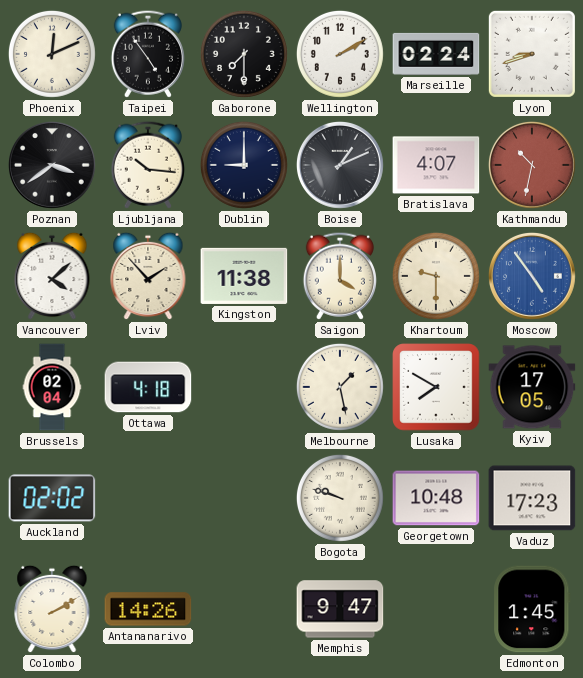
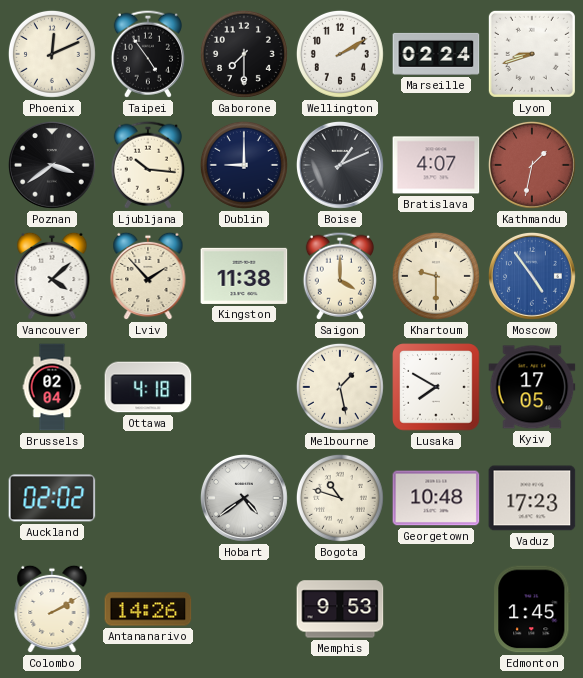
Kathmandu: 10:32 -> 1:32
Hobart: none -> 4:39
Bogota: 9:48 -> 10:48
Memphis: 9:47 -> 9:53
